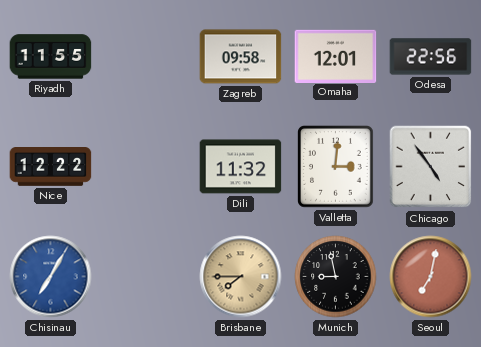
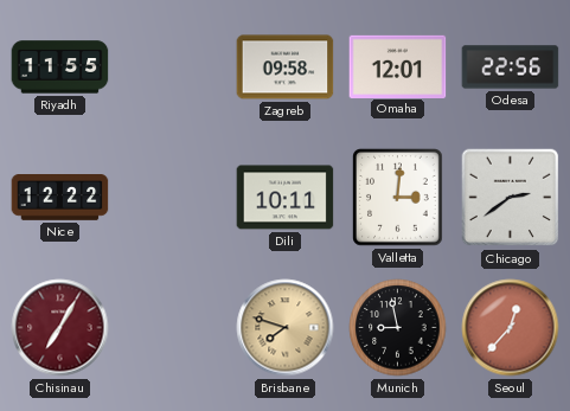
Dili: 11:32 -> 10:11
Chicago: 4:54 -> 2:39
Chisinau dial: blue -> burgundy
Brisbane: 7:45 -> 7:48
Seoul: 7:02 -> 12:37
